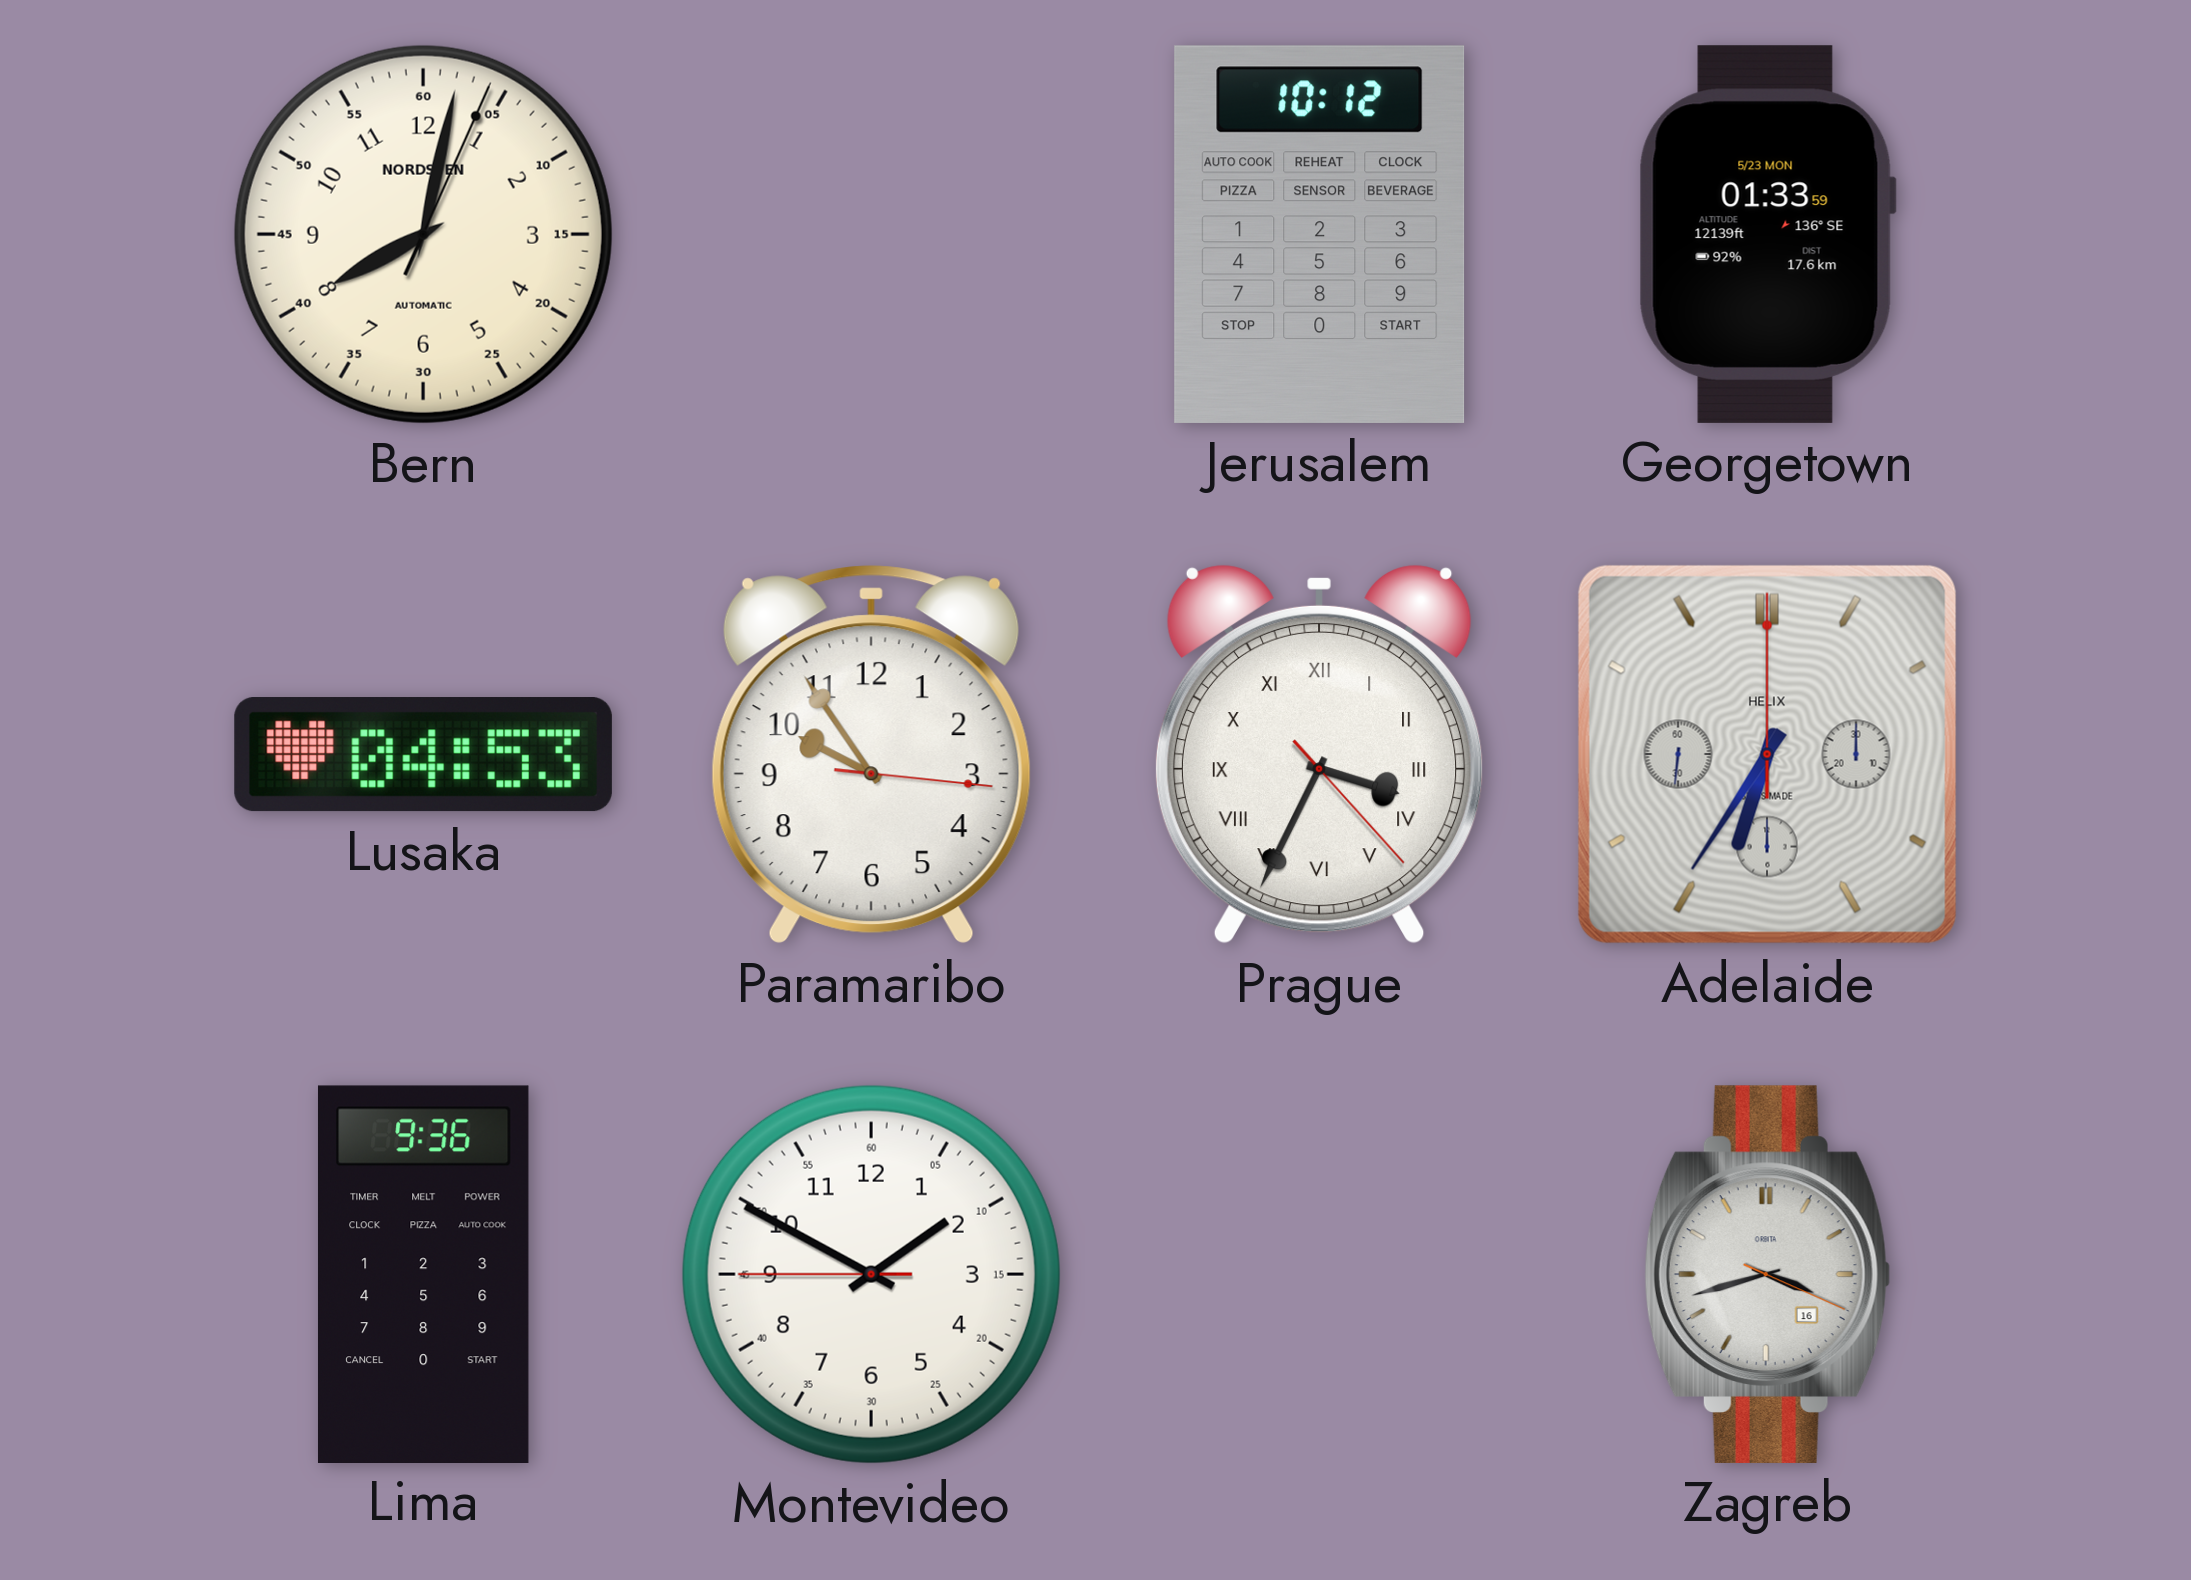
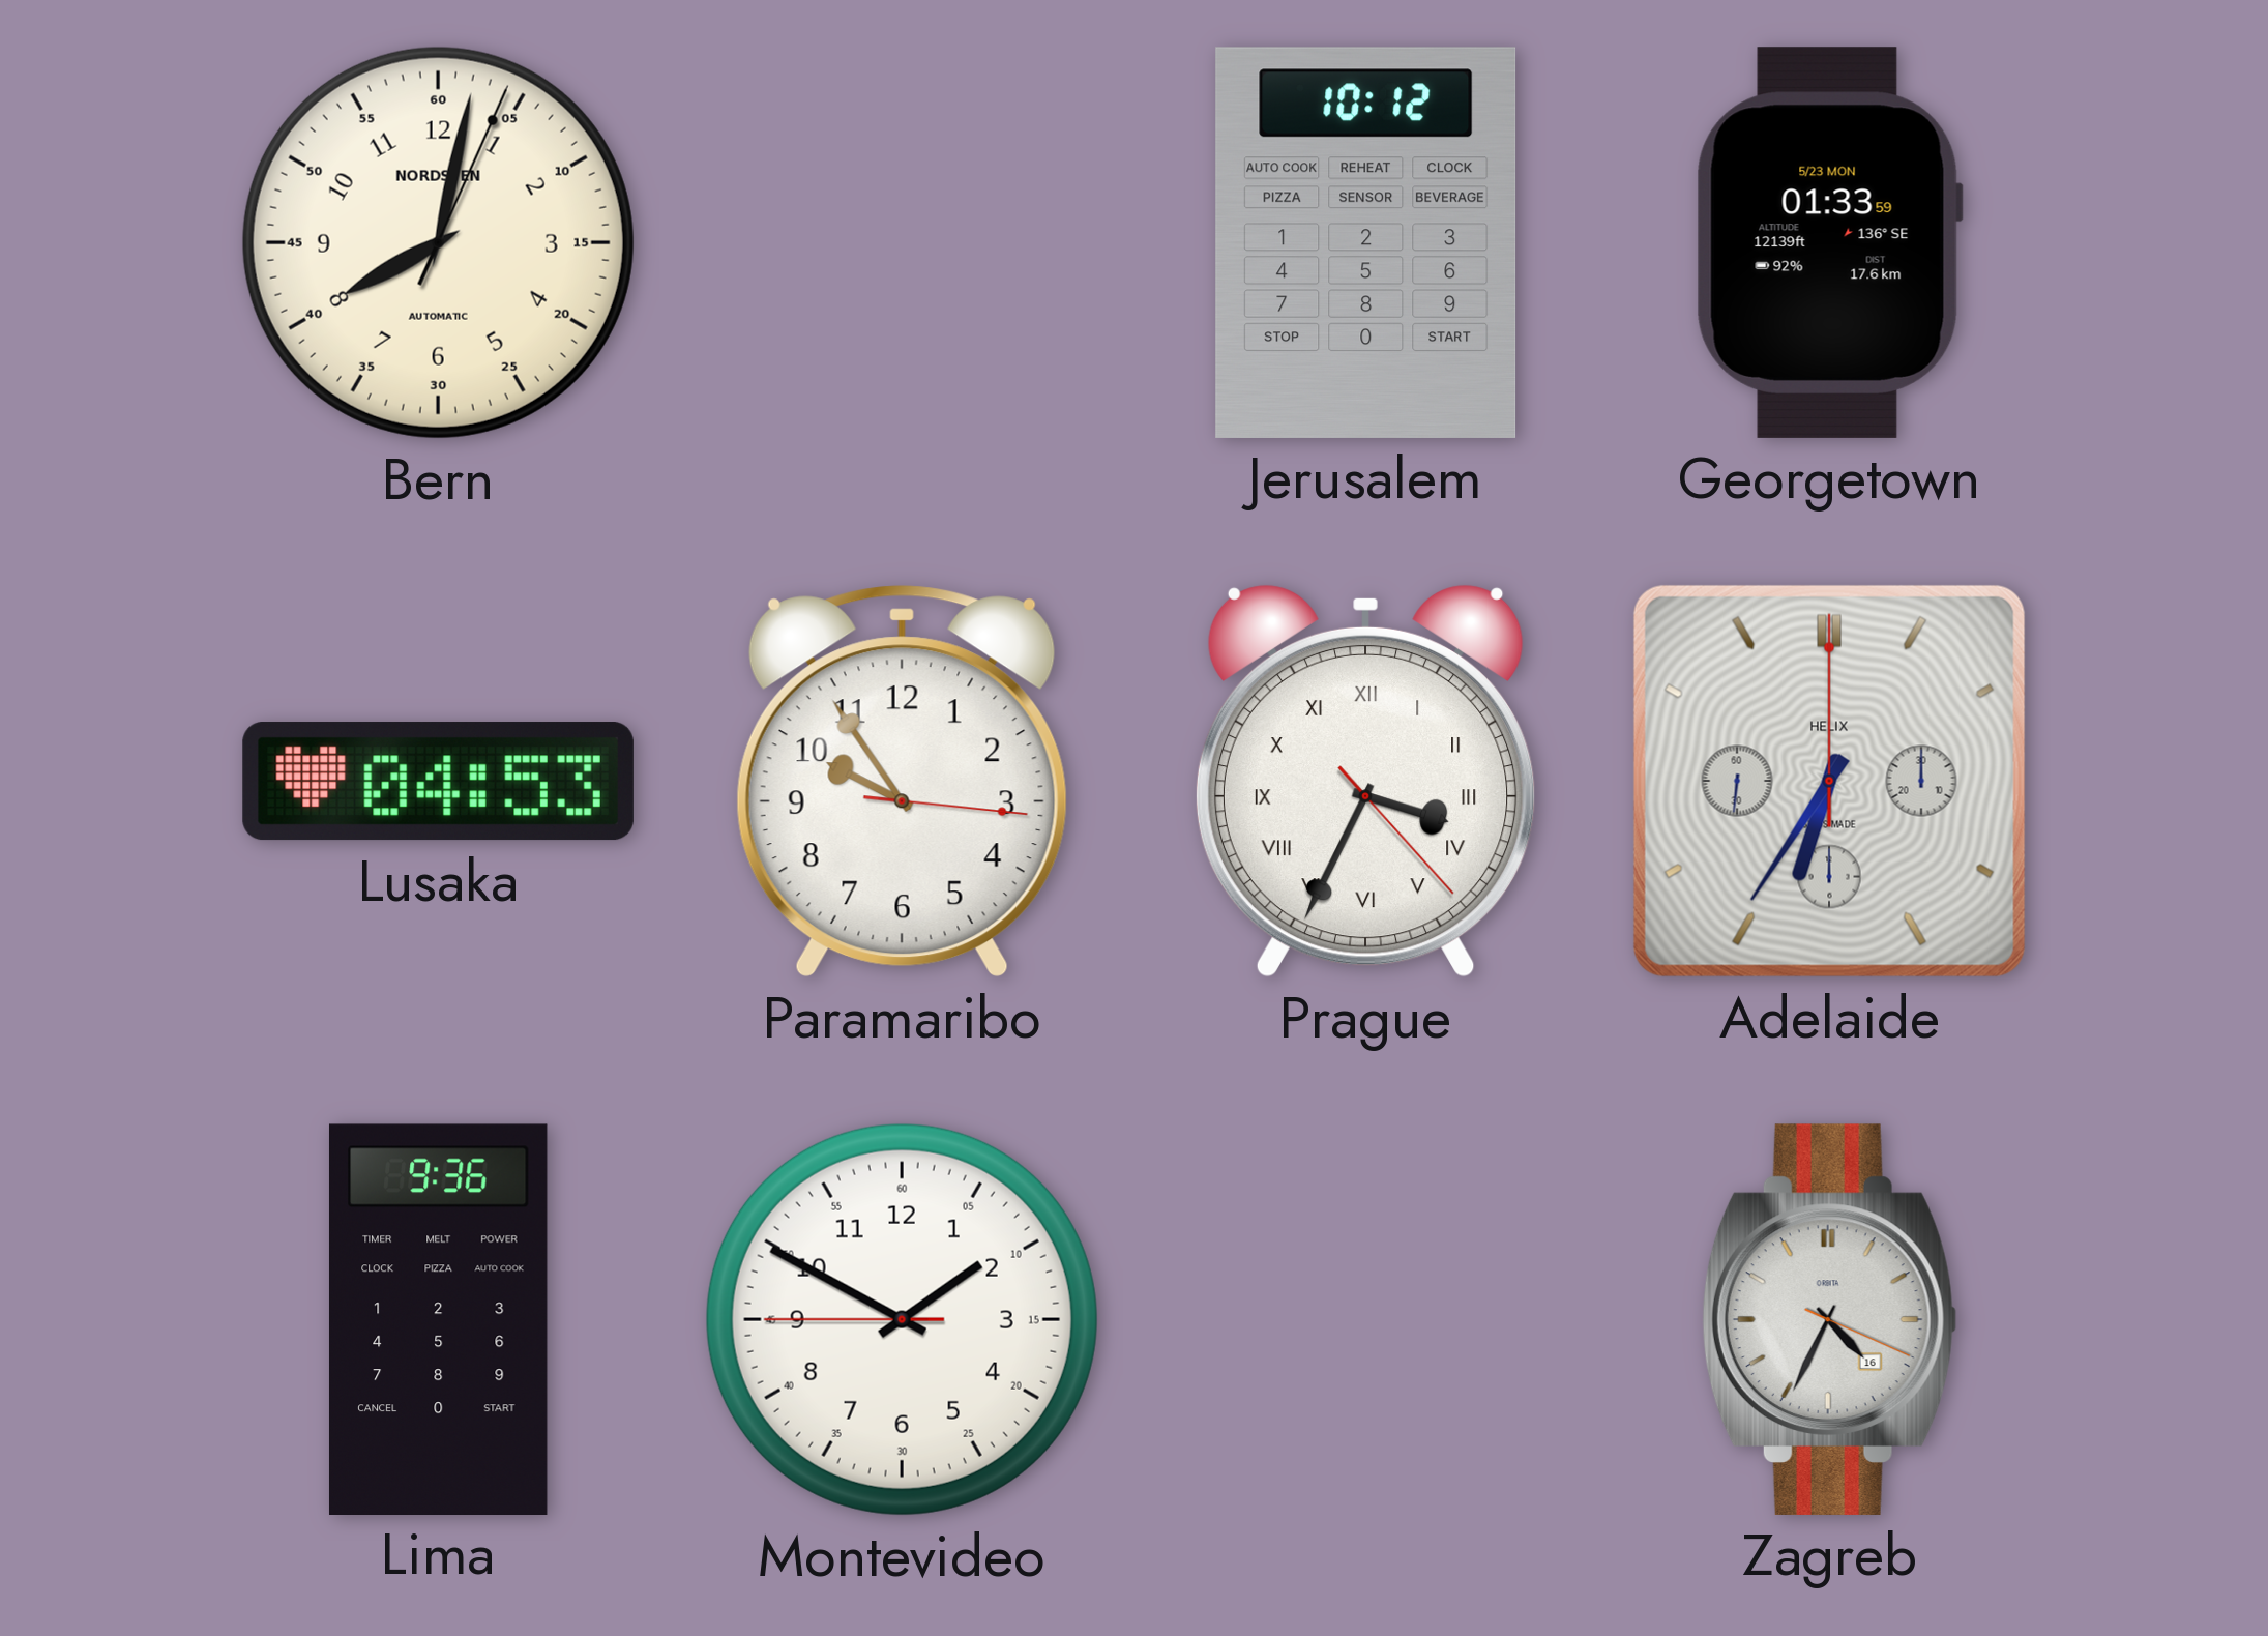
Zagreb: 3:42 -> 4:34
